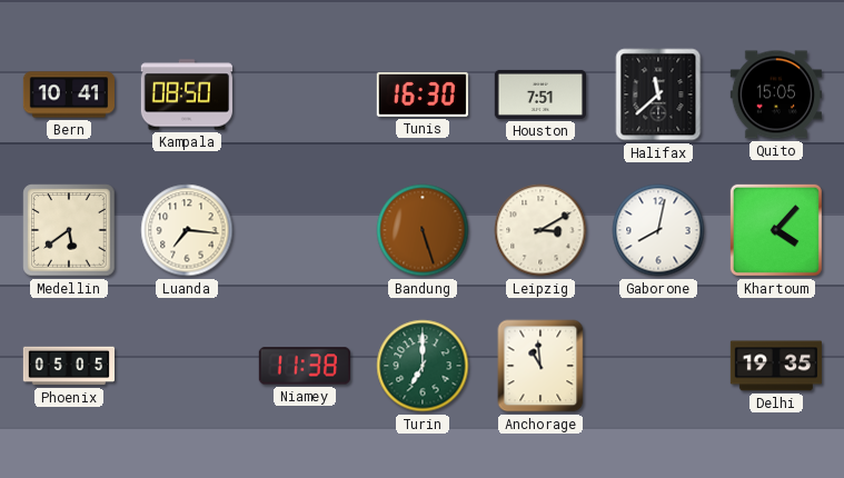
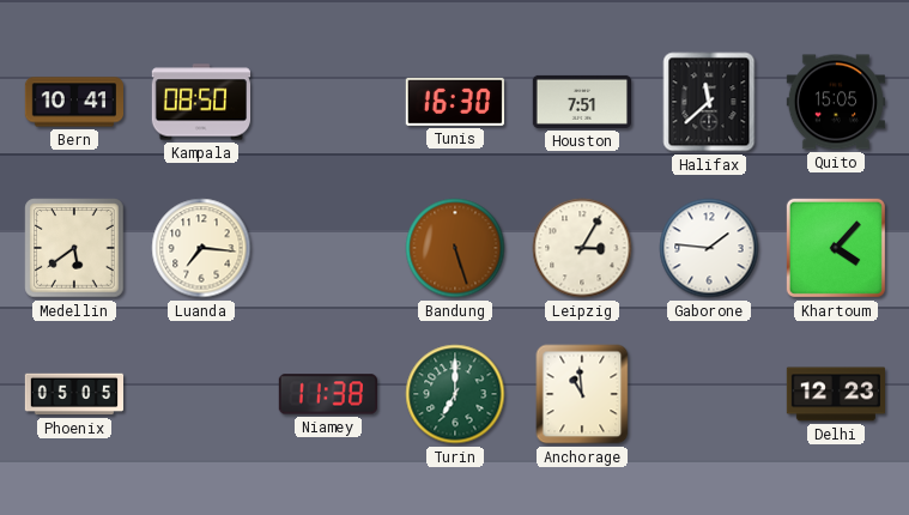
Leipzig: 3:10 -> 3:05
Gaborone: 8:02 -> 1:46
Delhi: 19:35 -> 12:23
